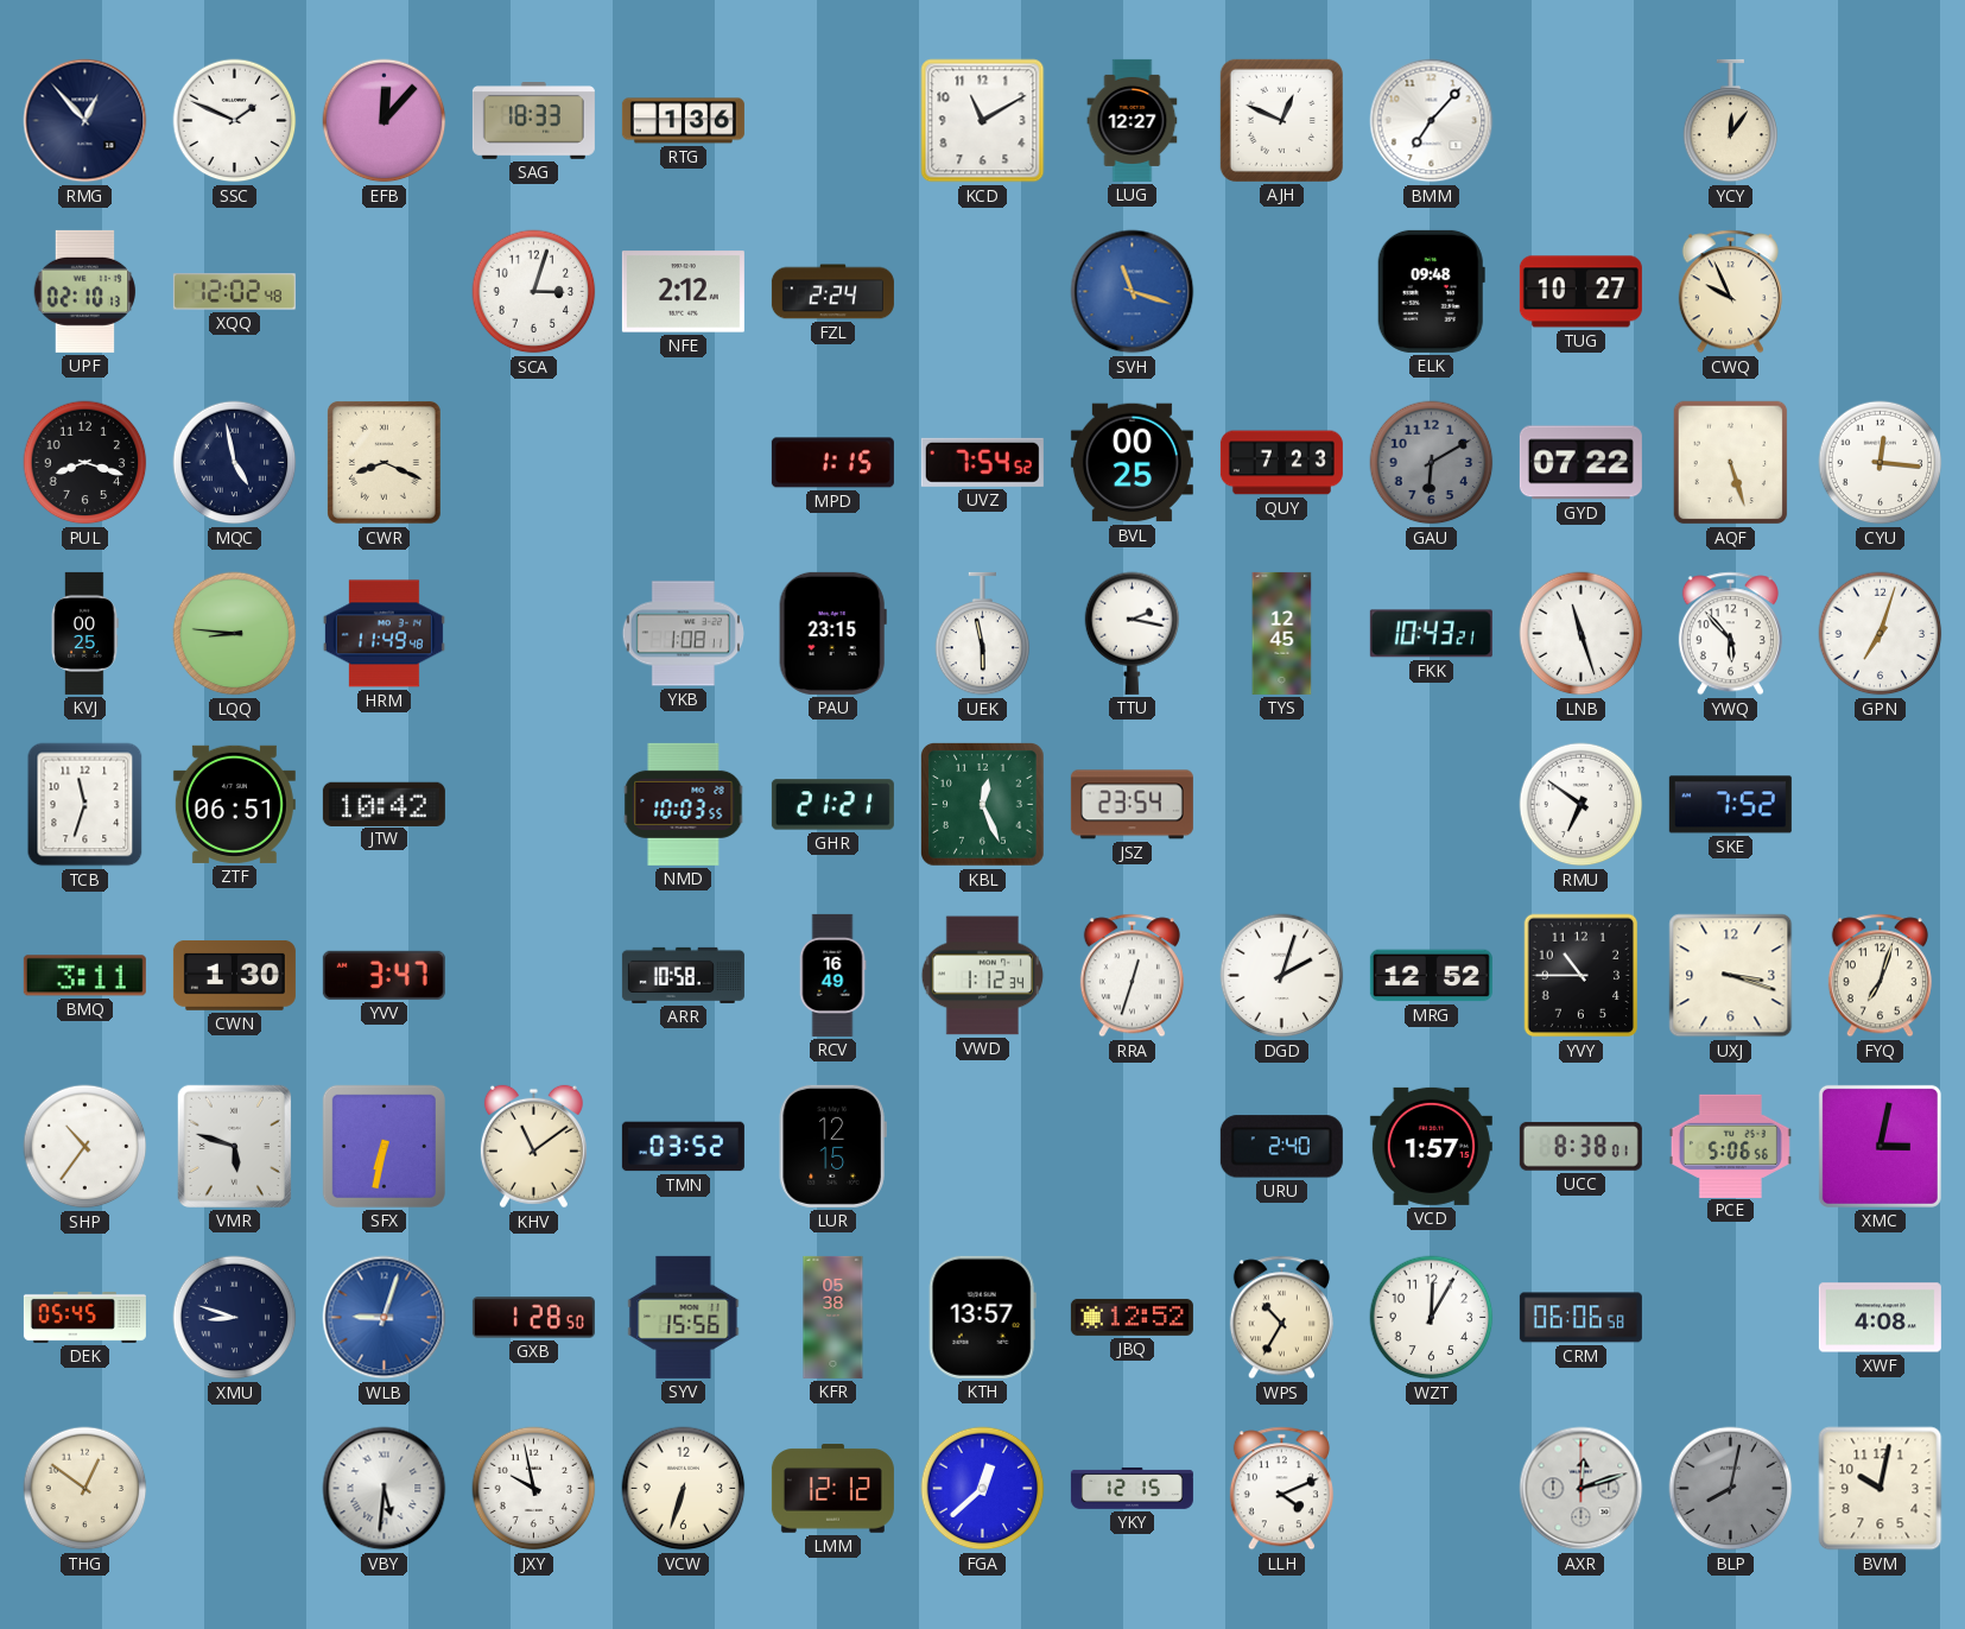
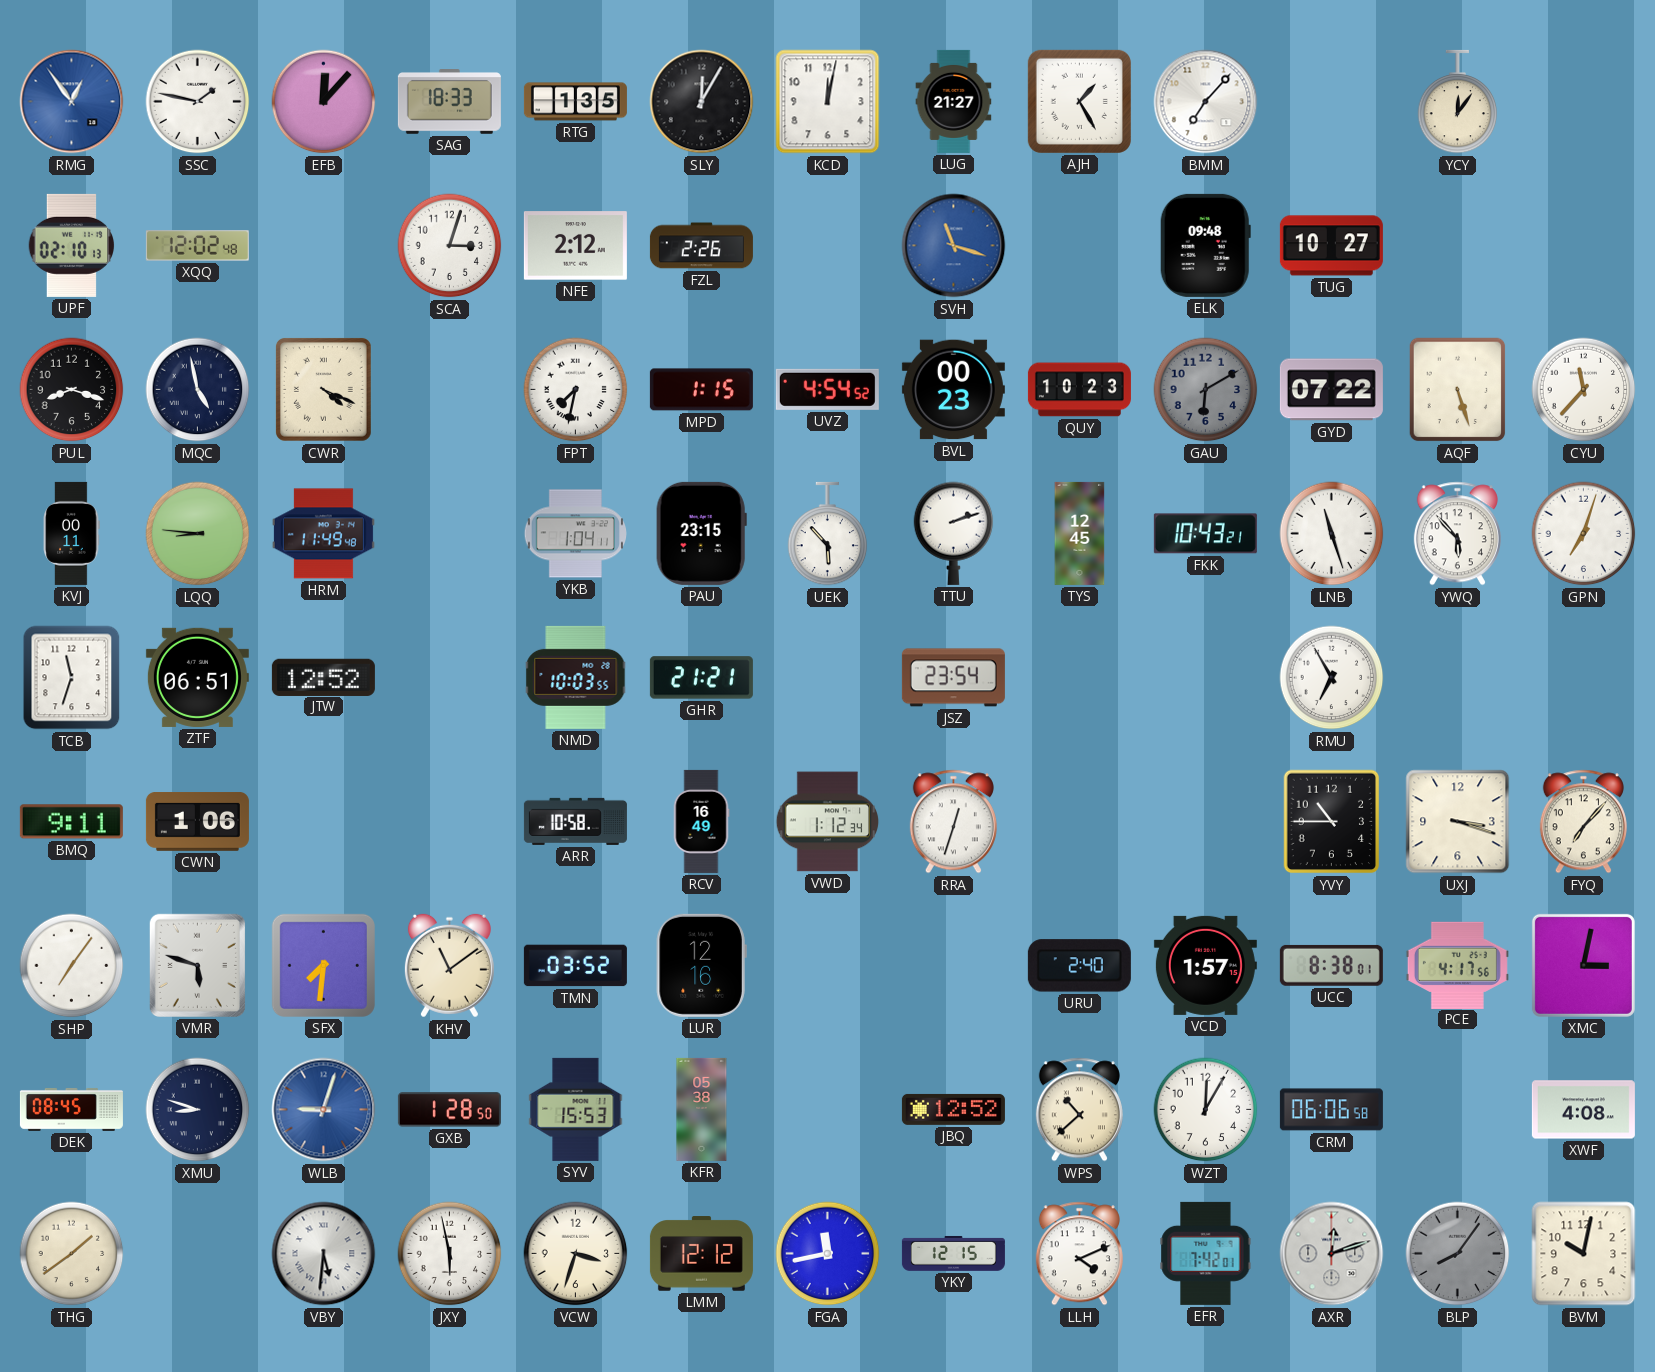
RMG: 12:53 -> 12:54
RMG dial: navy -> blue
SSC: 1:49 -> 1:47
RTG: 1:36 -> 1:35
SLY: none -> 12:05
KCD: 11:10 -> 12:02
LUG: 12:27 -> 21:27
AJH: 12:49 -> 1:25
FZL: 2:24 -> 2:26
CWQ: 9:56 -> none
CWR: 8:19 -> 4:19
FPT: none -> 7:32
UVZ: 7:54 -> 4:54
BVL: 00:25 -> 00:23
QUY: 7:23 -> 10:23
CYU: 12:16 -> 11:37
KVJ: 00:25 -> 00:11
YKB: 1:08 -> 1:04
UEK: 5:58 -> 5:53
TTU: 2:17 -> 2:12
JTW: 10:42 -> 12:52
KBL: 12:26 -> none
RMU: 6:51 -> 6:55
SKE: 7:52 -> none
BMQ: 3:11 -> 9:11
CWN: 1:30 -> 1:06
YVV: 3:47 -> none
DGD: 2:03 -> none
MRG: 12:52 -> none
FYQ: 7:03 -> 7:07
SHP: 10:36 -> 7:06
SFX: 6:32 -> 7:31
LUR: 12:15 -> 12:16
PCE: 5:06 -> 4:17
DEK: 05:45 -> 08:45
SYV: 15:56 -> 15:53
KTH: 13:57 -> none
WPS: 10:35 -> 10:38
THG: 12:51 -> 1:39
JXY: 9:58 -> 5:58
VCW: 6:33 -> 3:33
FGA: 12:38 -> 11:43
EFR: none -> 7:42
BLP: 8:02 -> 8:06
